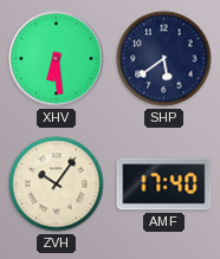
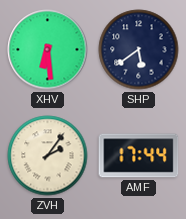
ZVH: 10:06 -> 2:06
AMF: 17:40 -> 17:44
